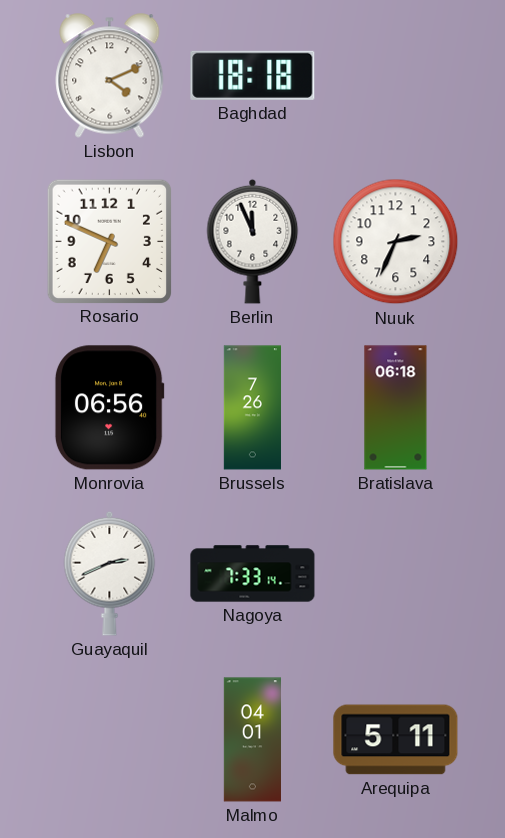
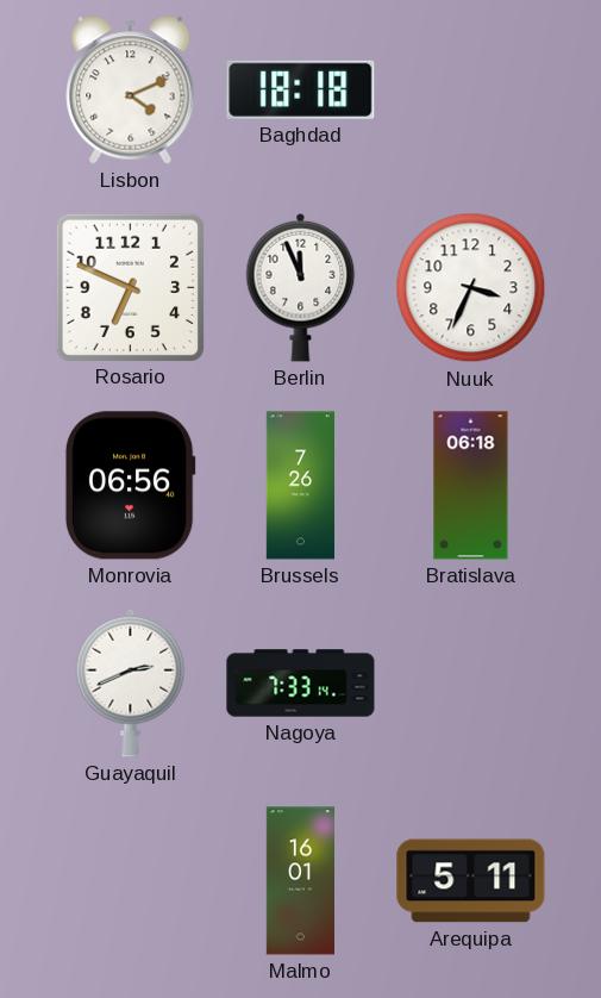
Nuuk: 2:34 -> 3:34
Malmo: 04:01 -> 16:01
